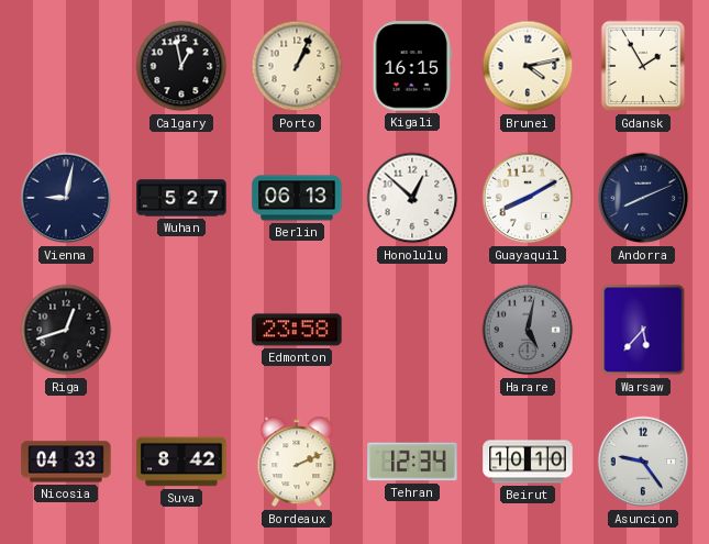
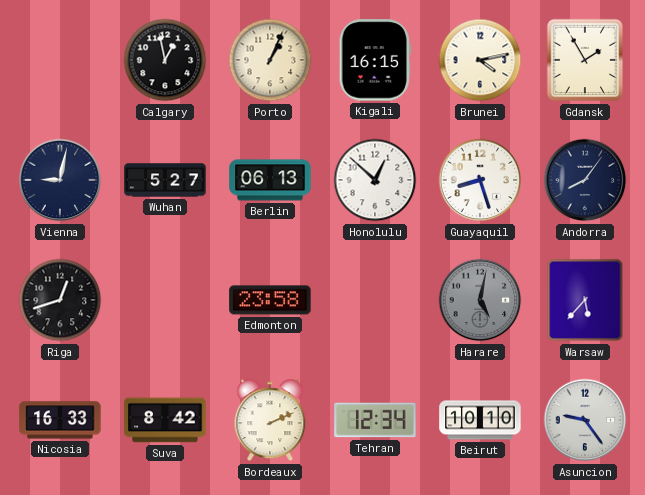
Guayaquil: 8:10 -> 8:27
Andorra: 8:11 -> 8:06
Nicosia: 04:33 -> 16:33
